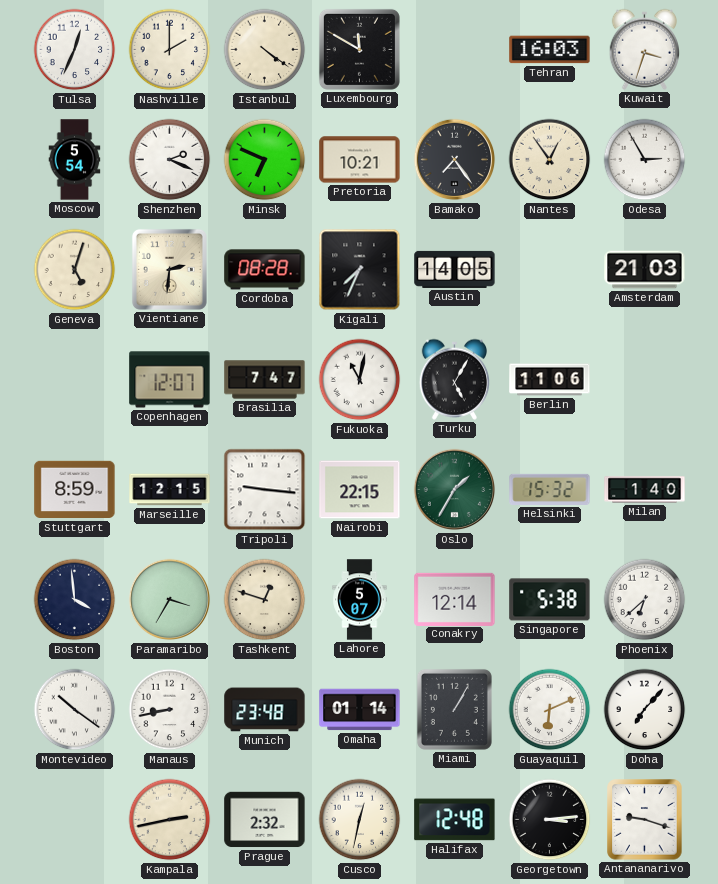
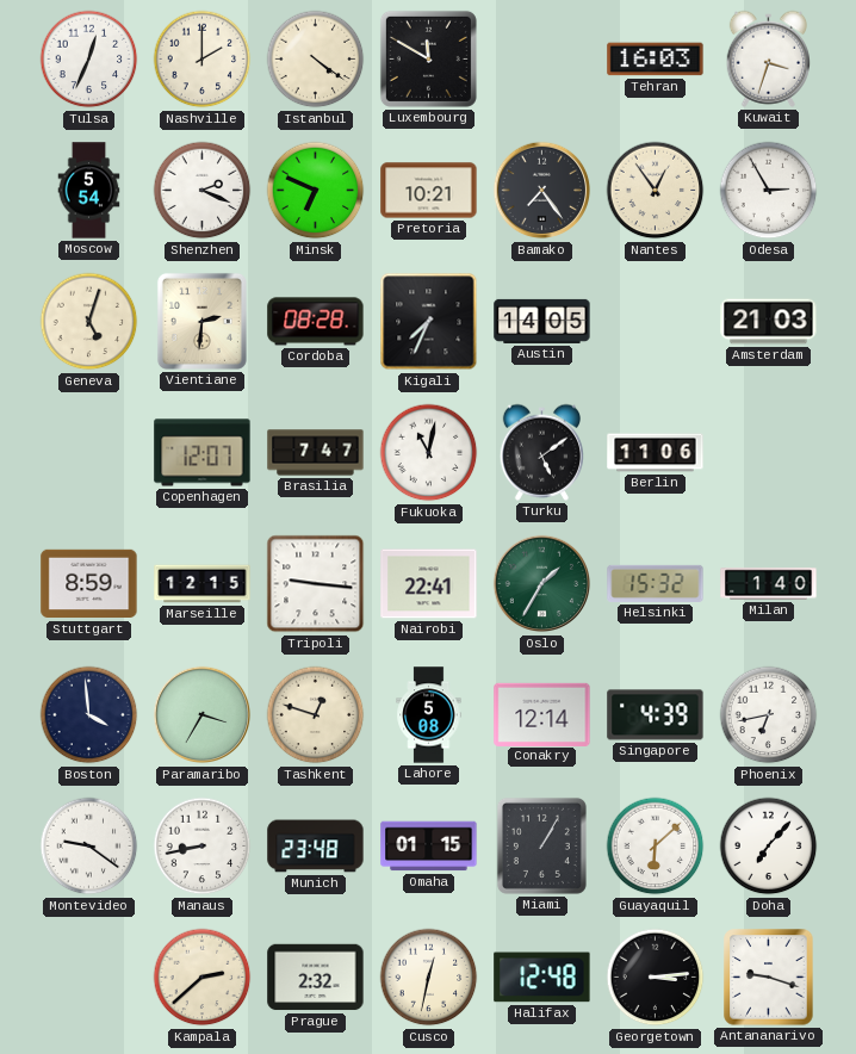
Turku: 5:05 -> 5:09
Nairobi: 22:15 -> 22:41
Lahore: 5:07 -> 5:08
Singapore: 5:38 -> 4:39
Phoenix: 6:38 -> 6:43
Montevideo: 10:21 -> 9:21
Omaha: 01:14 -> 01:15
Guayaquil: 6:11 -> 6:08
Kampala: 2:43 -> 2:38
